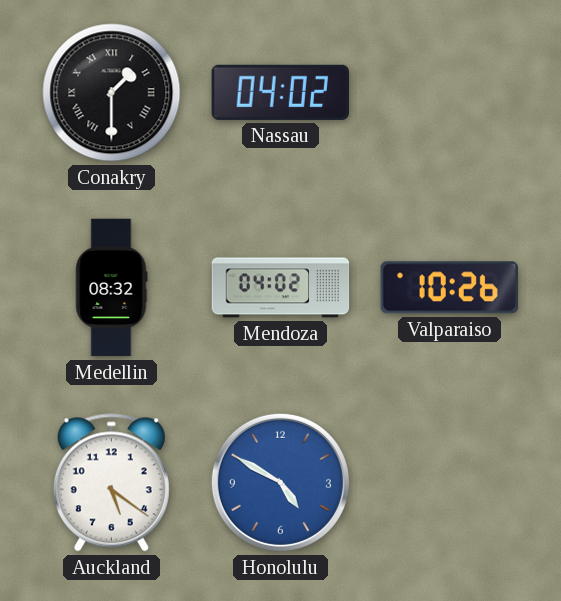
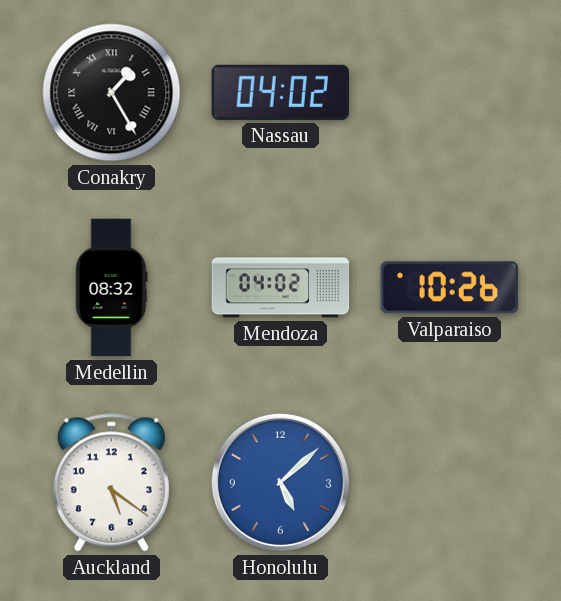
Conakry: 1:30 -> 1:25
Honolulu: 4:50 -> 5:08
